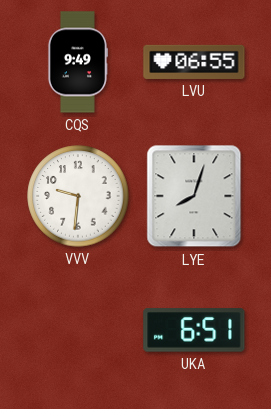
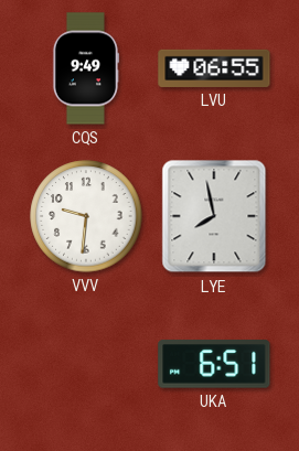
LYE: 8:03 -> 7:58
